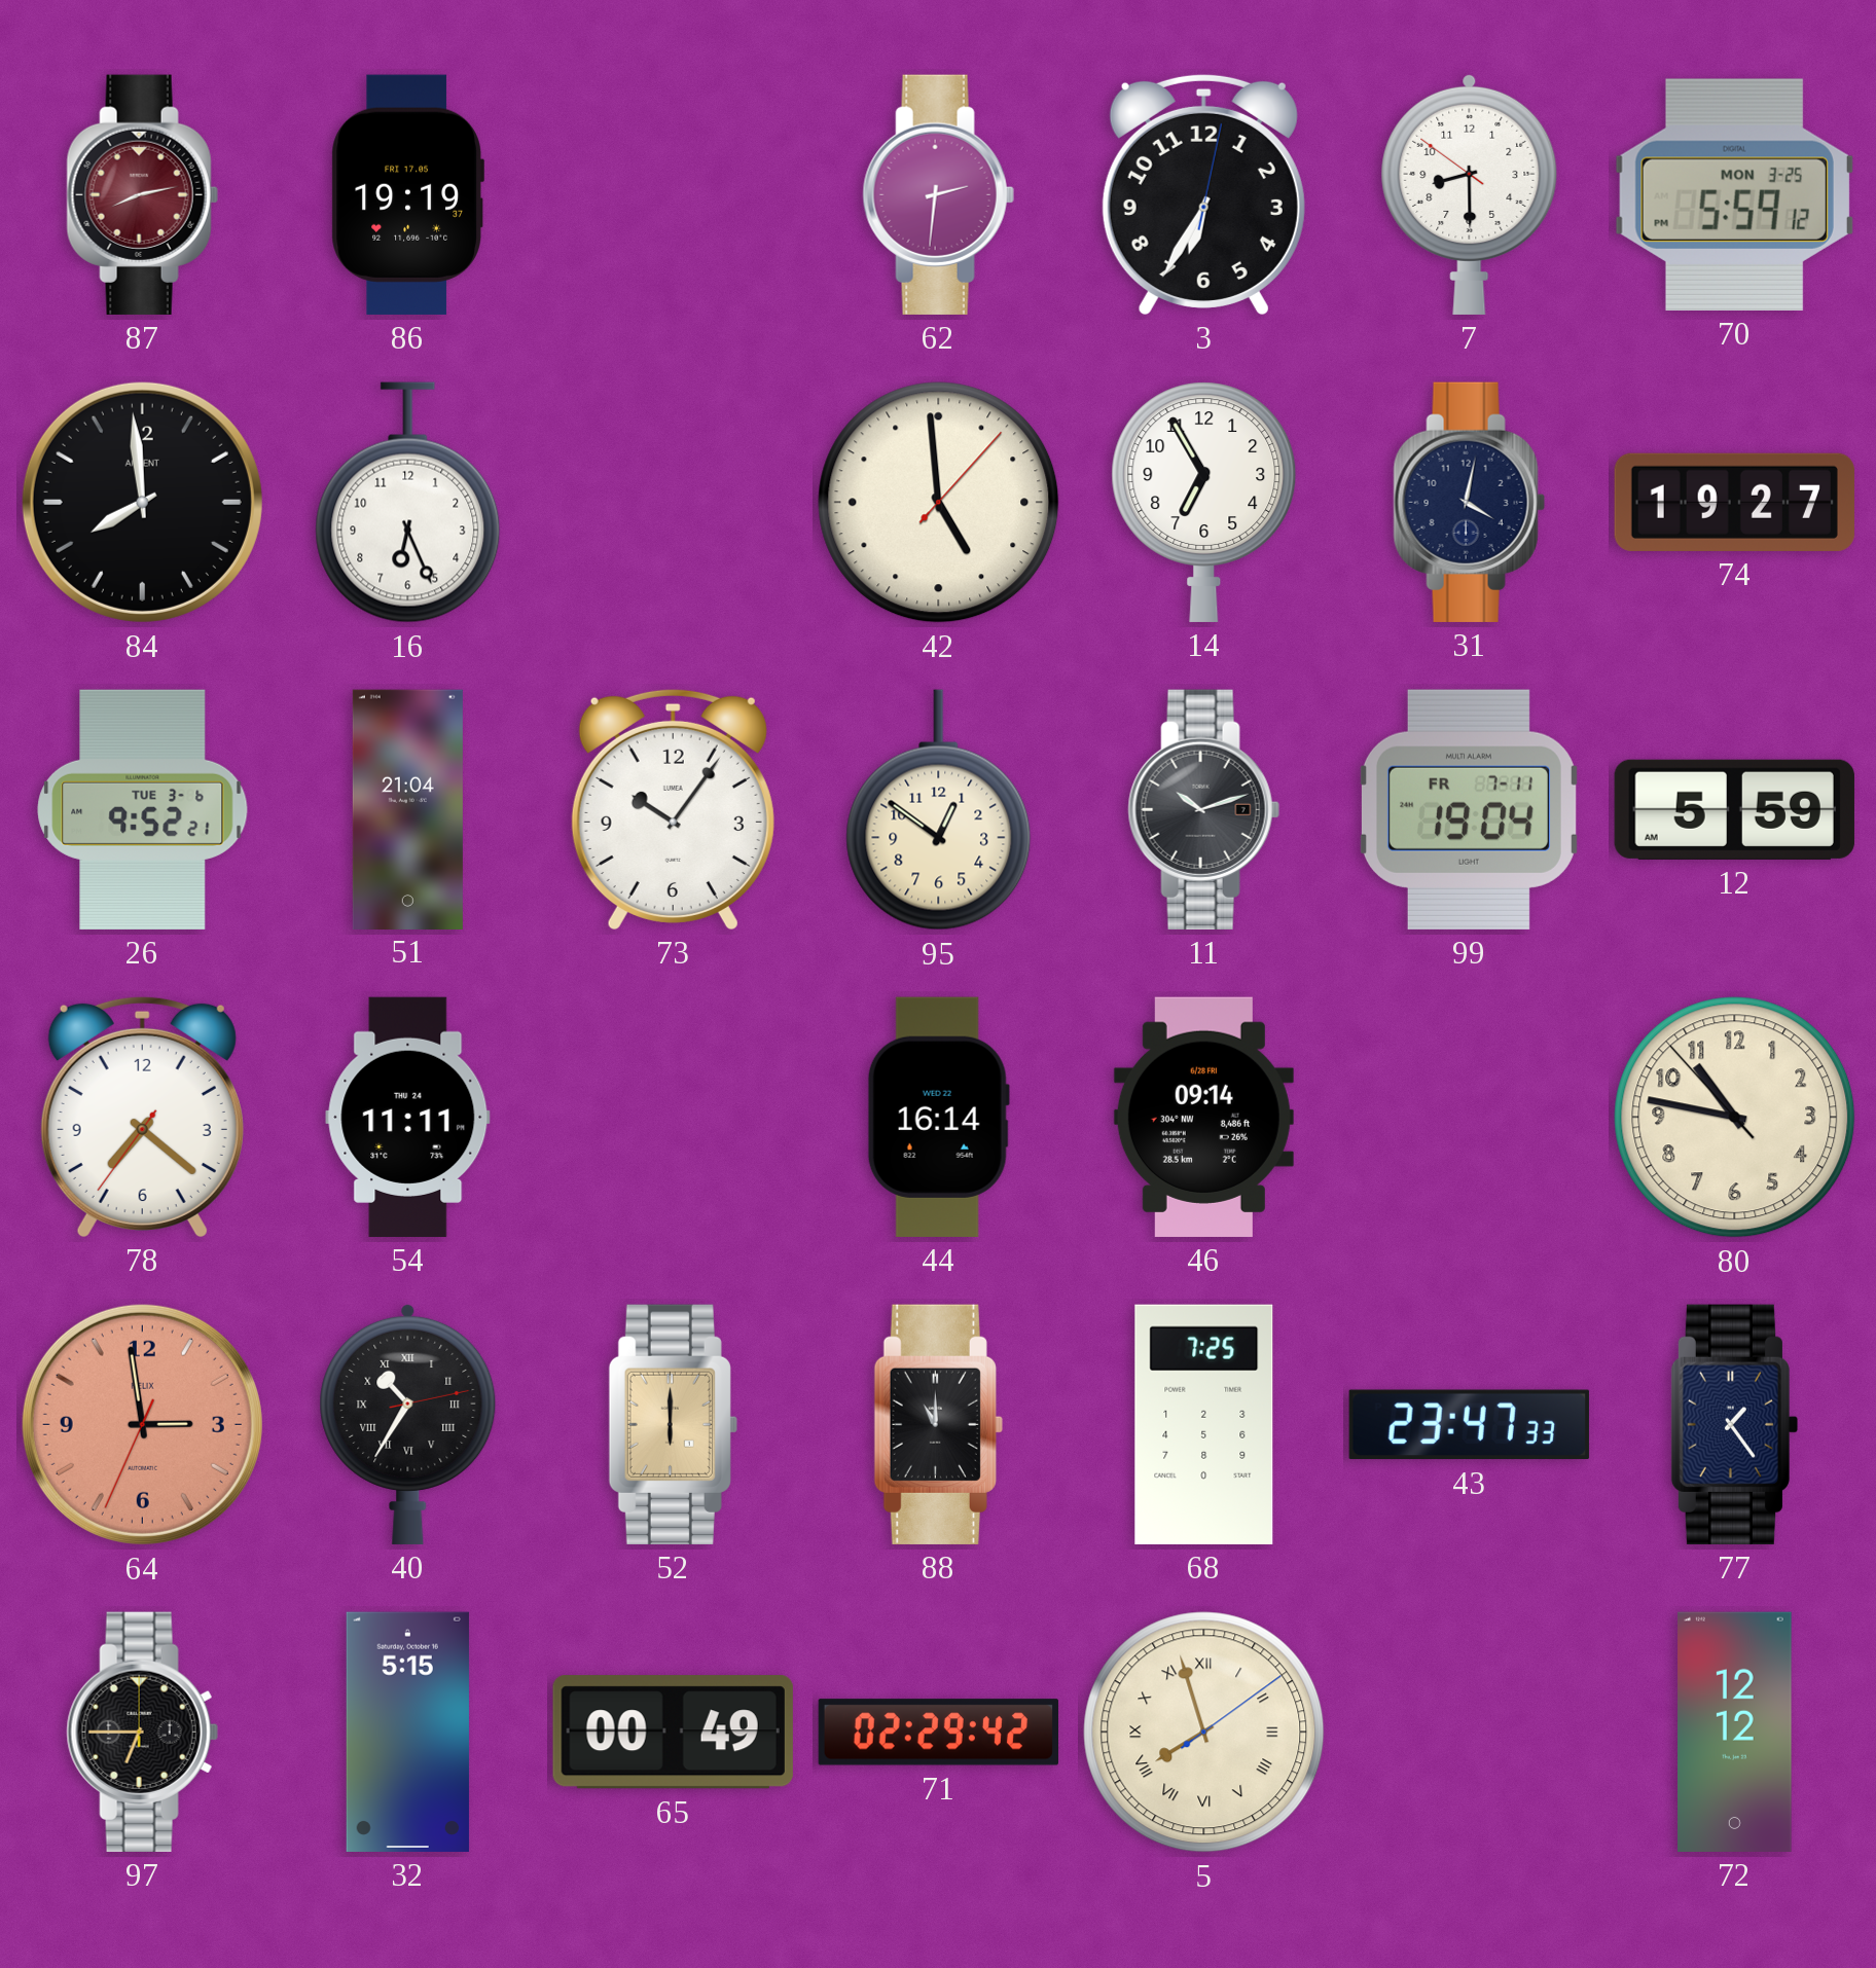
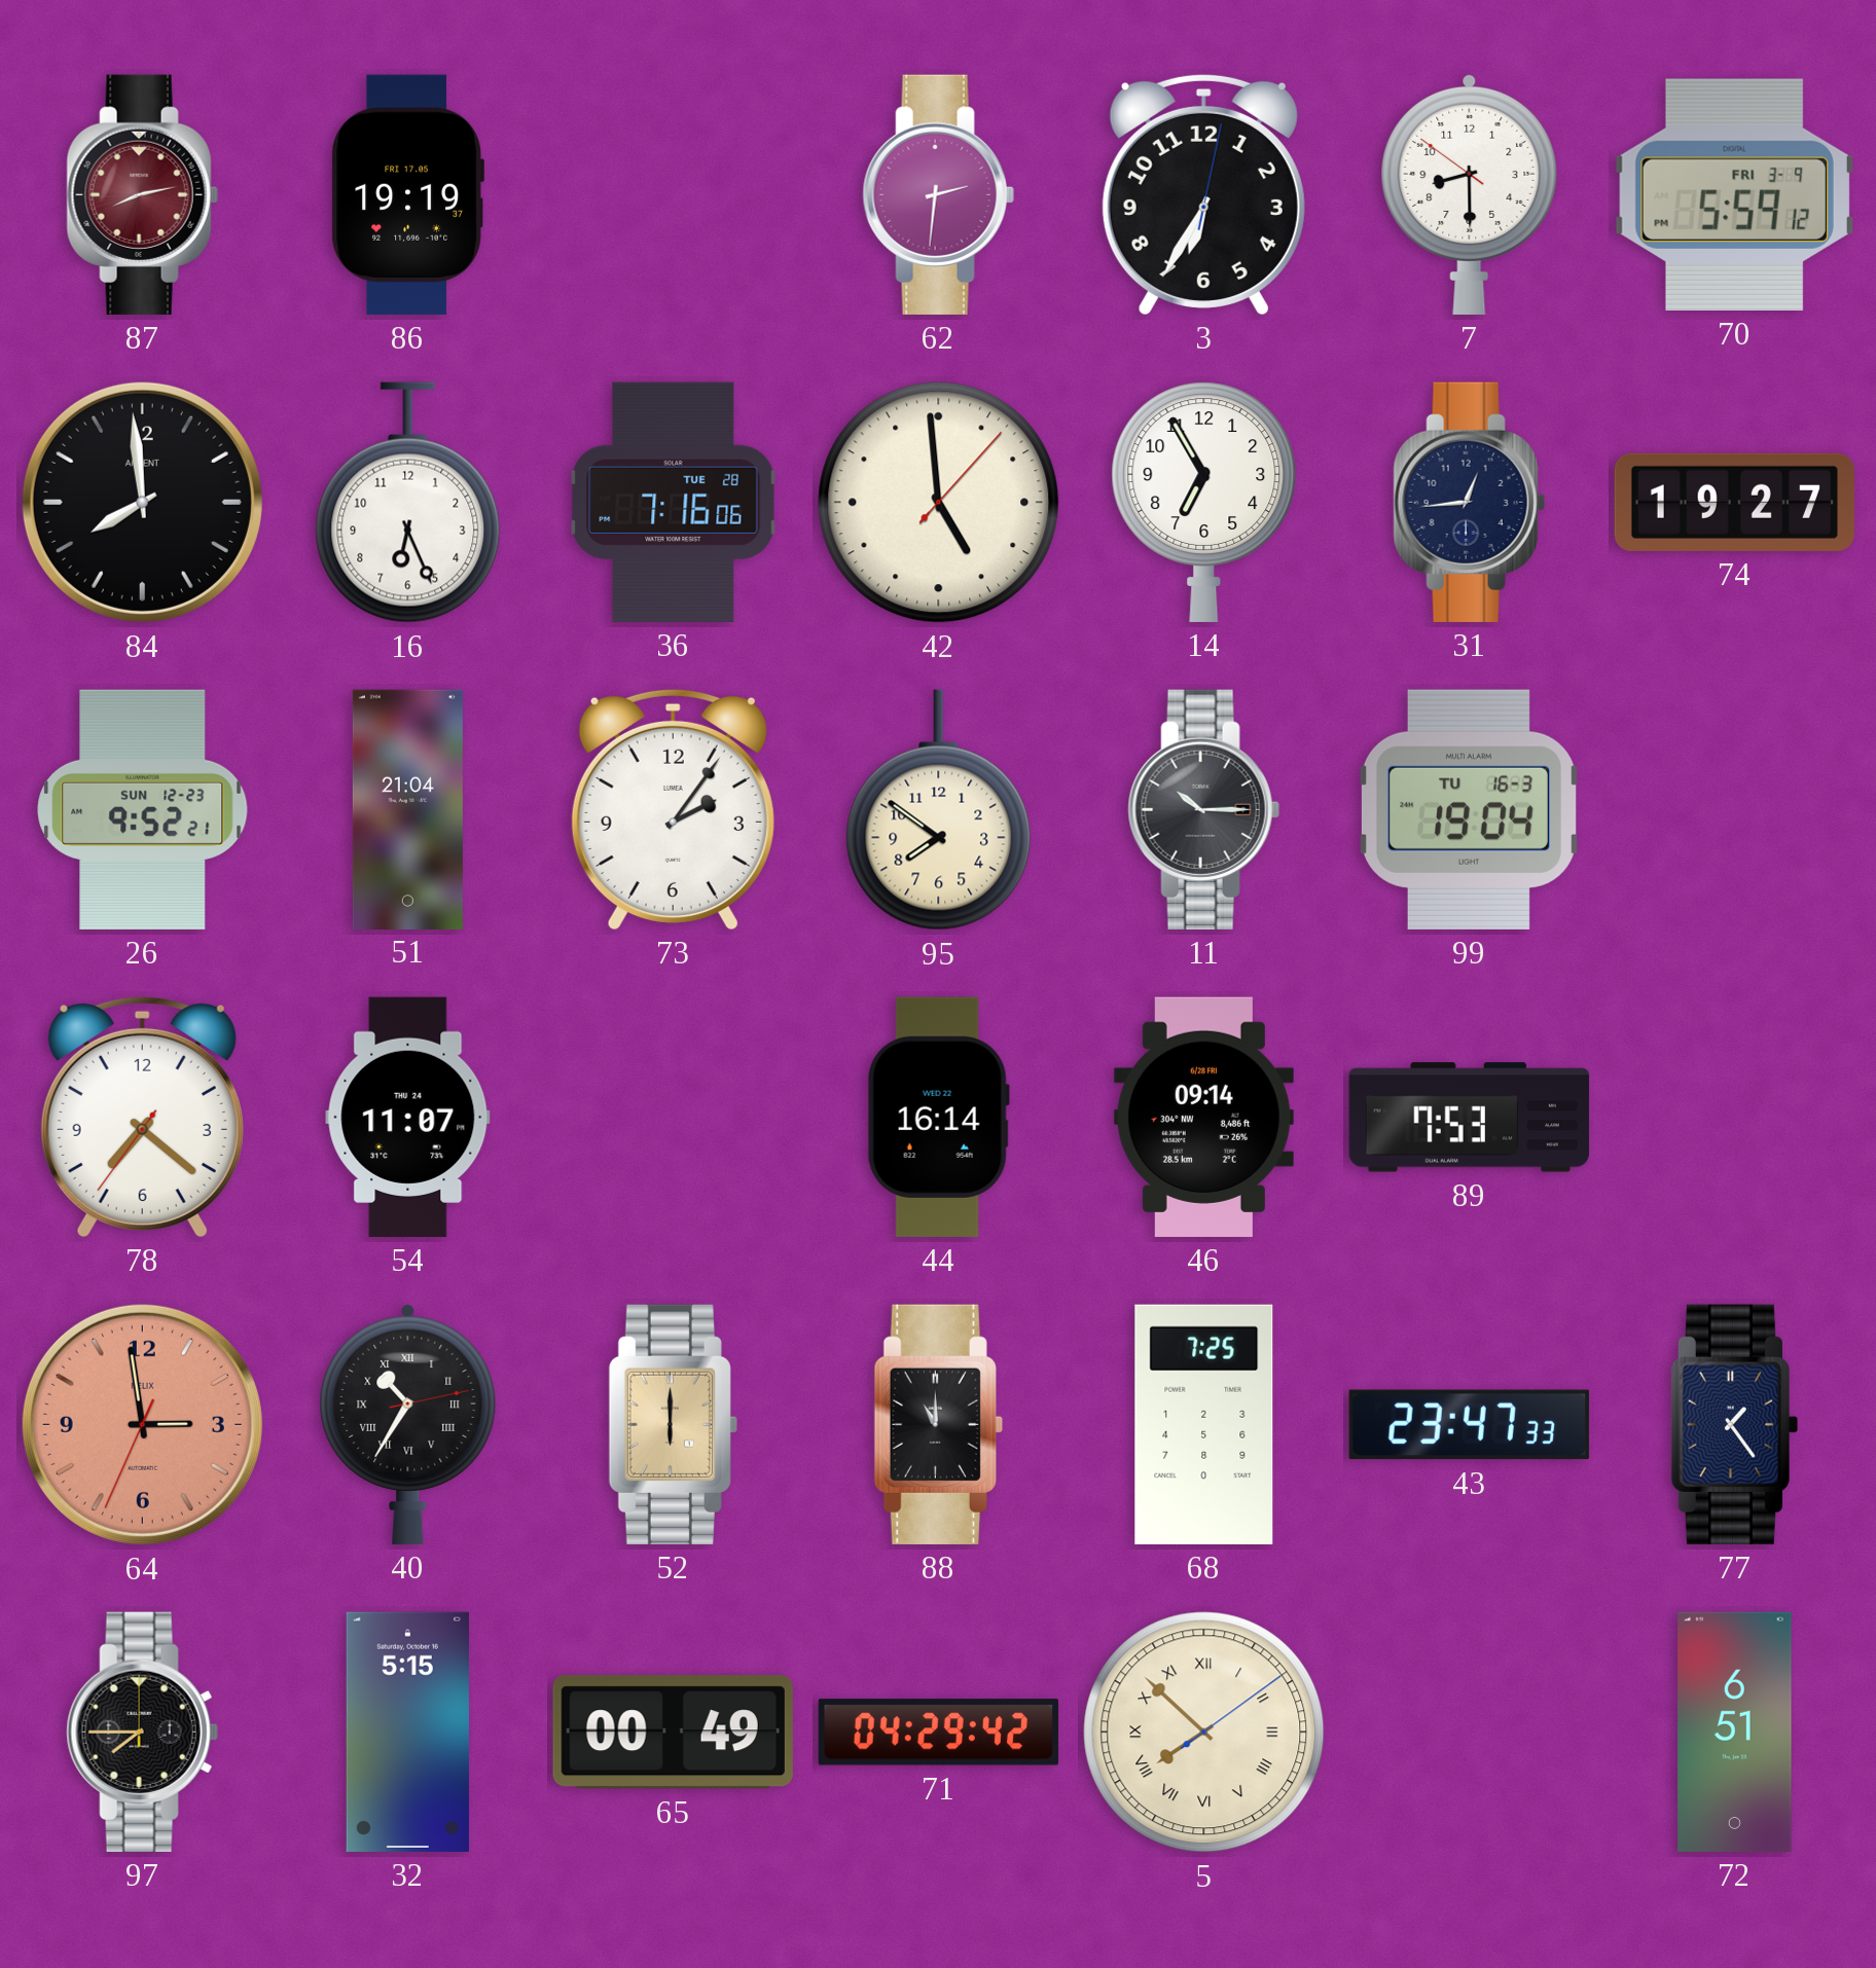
70 date: MON 3-25 -> FRI 3-9
36: none -> 7:16
31: 4:02 -> 12:44
26 date: TUE 3-6 -> SUN 12-23
73: 10:06 -> 2:06
95: 12:51 -> 7:51
11: 10:12 -> 10:15
99 date: FR 7-11 -> TU 16-3
12: 5:59 -> none
54: 11:11 -> 11:07
89: none -> 7:53
80: 10:46 -> none
97: 6:45 -> 7:45
71: 02:29 -> 04:29
5: 7:57 -> 7:52
72: 12:12 -> 6:51
